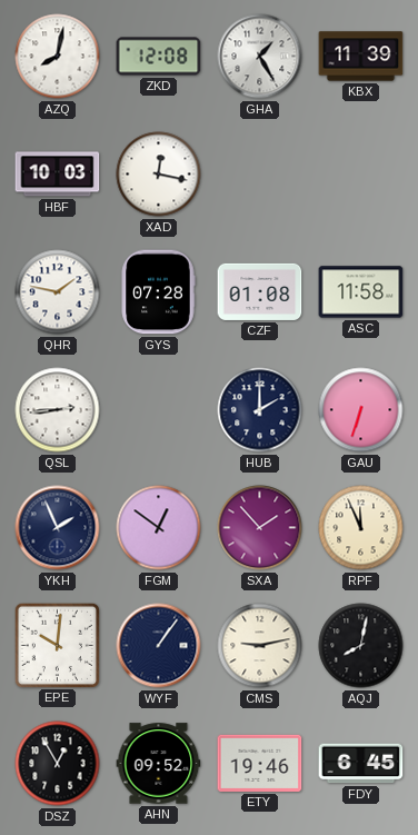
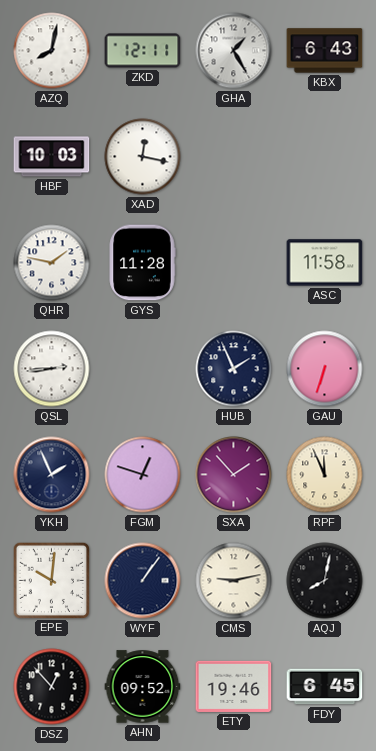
ZKD: 12:08 -> 12:11
KBX: 11:39 -> 6:43
GYS: 07:28 -> 11:28
CZF: 01:08 -> none
HUB: 2:00 -> 1:56
FGM: 12:51 -> 12:48
DSZ: 12:55 -> 12:53
